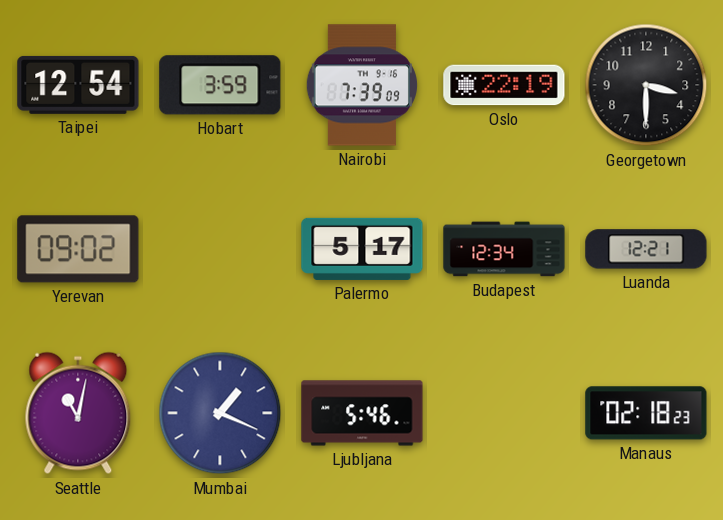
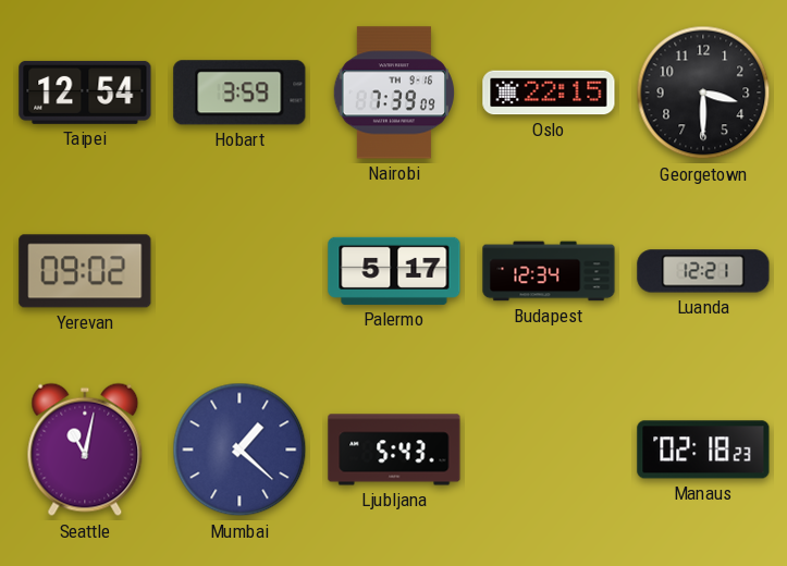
Oslo: 22:19 -> 22:15
Mumbai: 1:19 -> 1:22
Ljubljana: 5:46 -> 5:43
